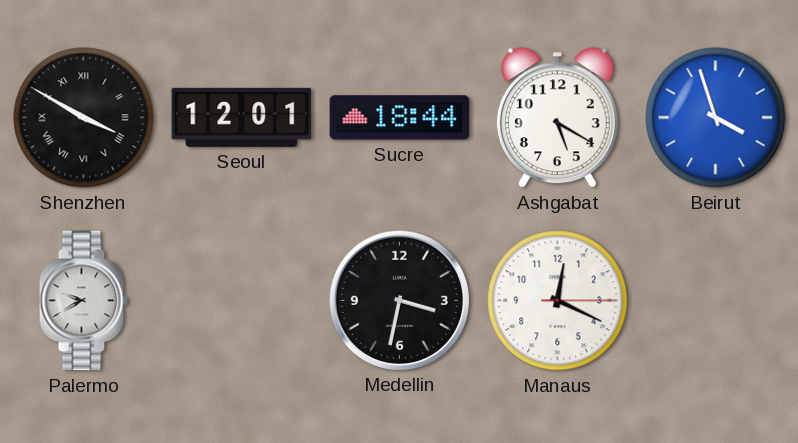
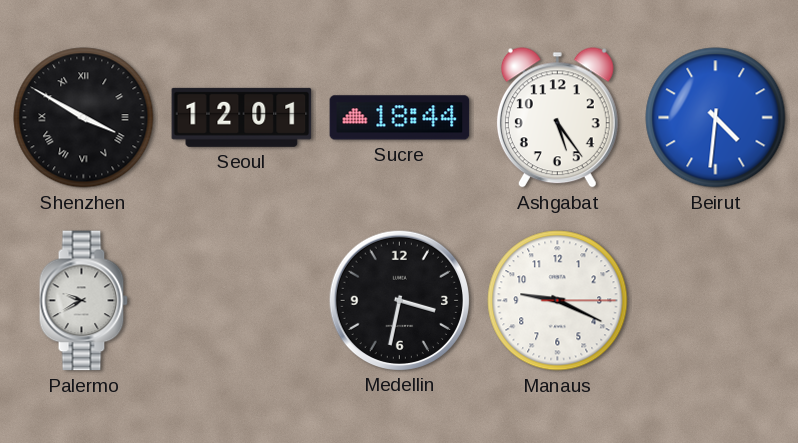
Ashgabat: 5:20 -> 5:24
Beirut: 3:57 -> 4:31
Manaus: 12:19 -> 9:19
